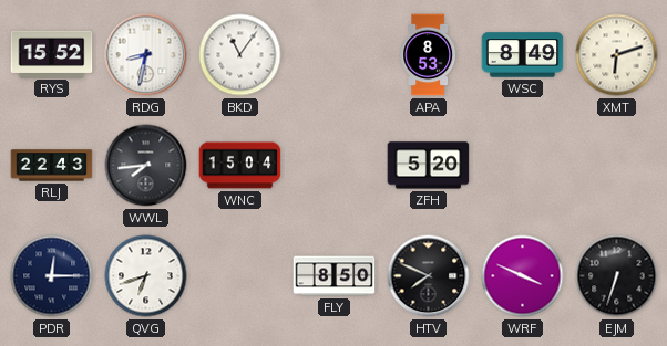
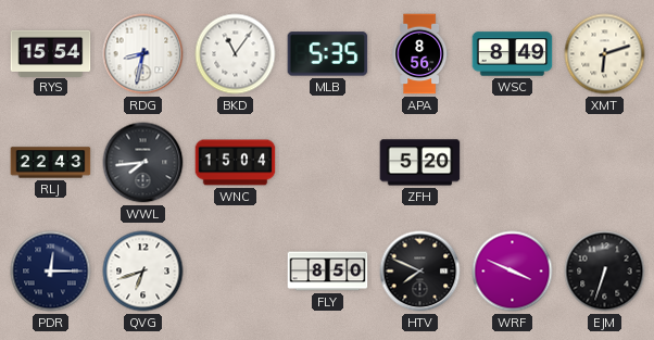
RYS: 15:52 -> 15:54
MLB: none -> 5:35
APA: 8:53 -> 8:56
